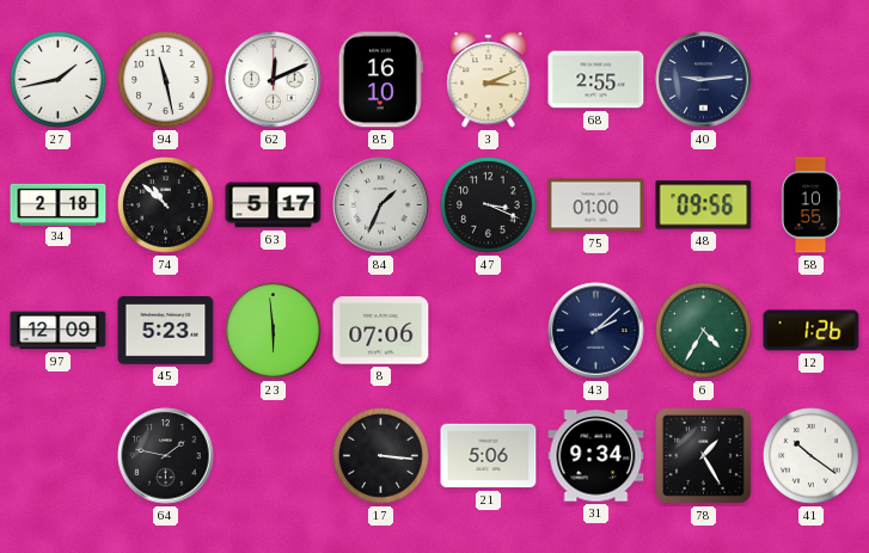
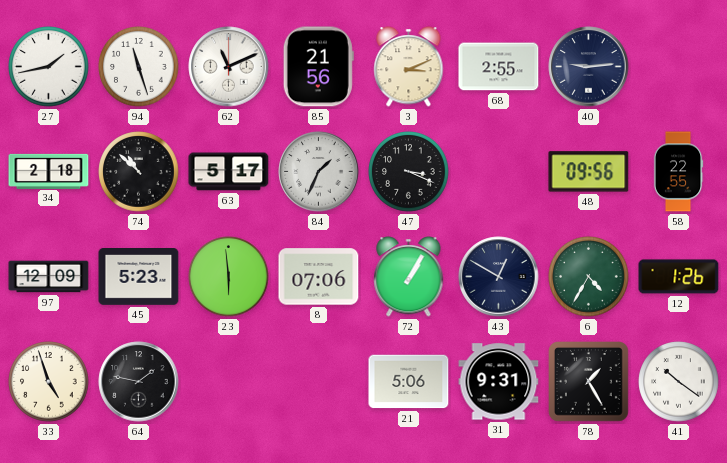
94: 11:28 -> 11:27
62: 12:11 -> 11:11
85: 16:10 -> 21:56
75: 01:00 -> none
58: 10:55 -> 22:55
72: none -> 1:05
43: 2:08 -> 12:50
33: none -> 4:57
17: 3:16 -> none
31: 9:34 -> 9:31
